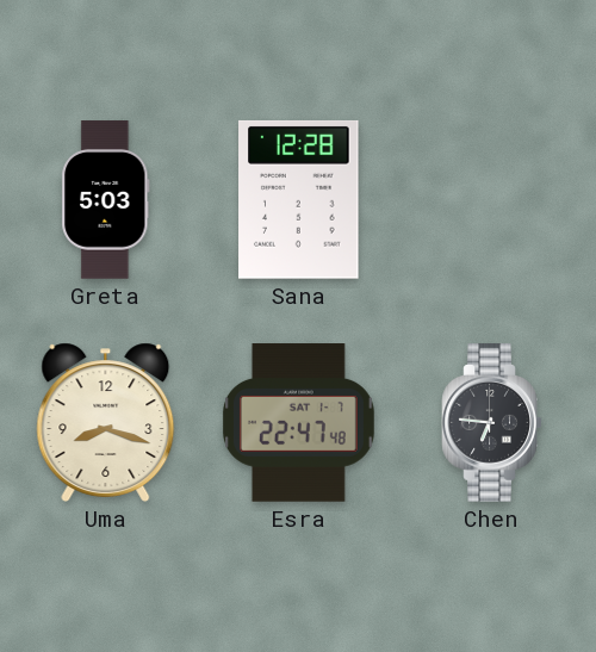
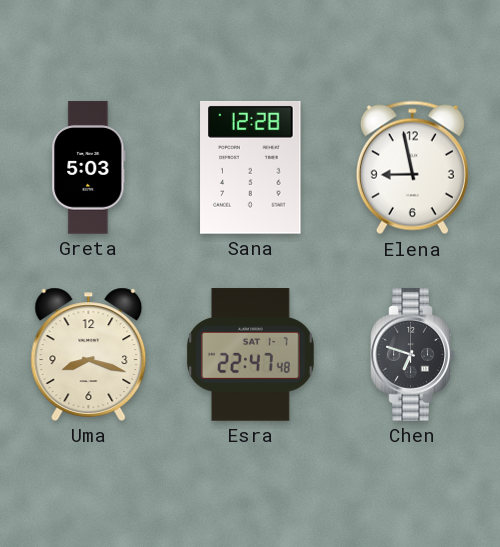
Elena: none -> 8:58
Chen: 6:46 -> 6:48
